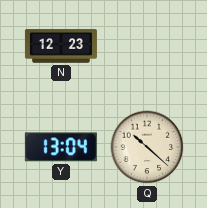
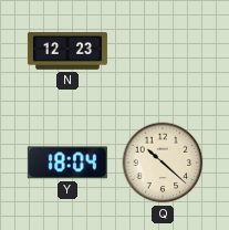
Y: 13:04 -> 18:04
